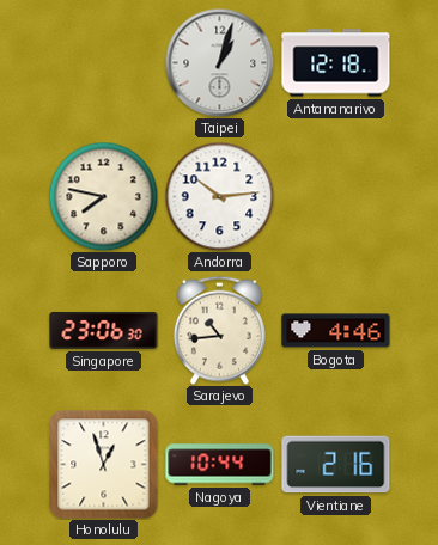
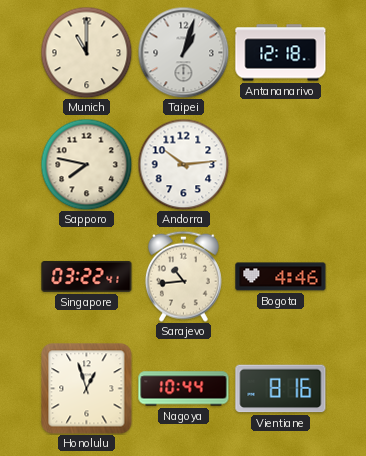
Munich: none -> 11:00
Singapore: 23:06 -> 03:22
Vientiane: 2:16 -> 8:16
